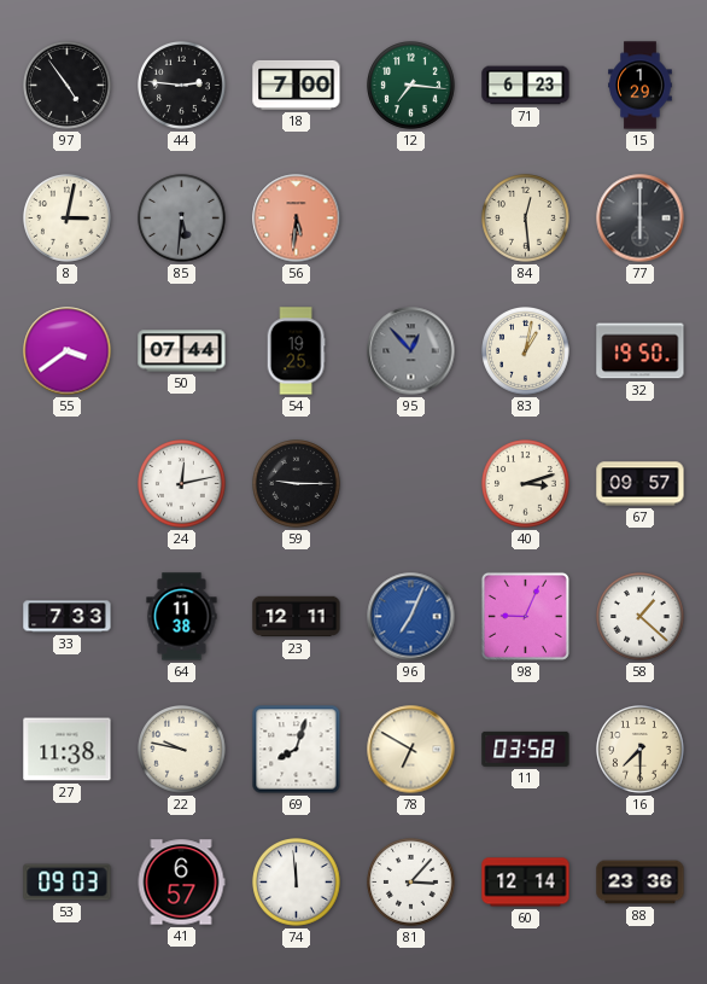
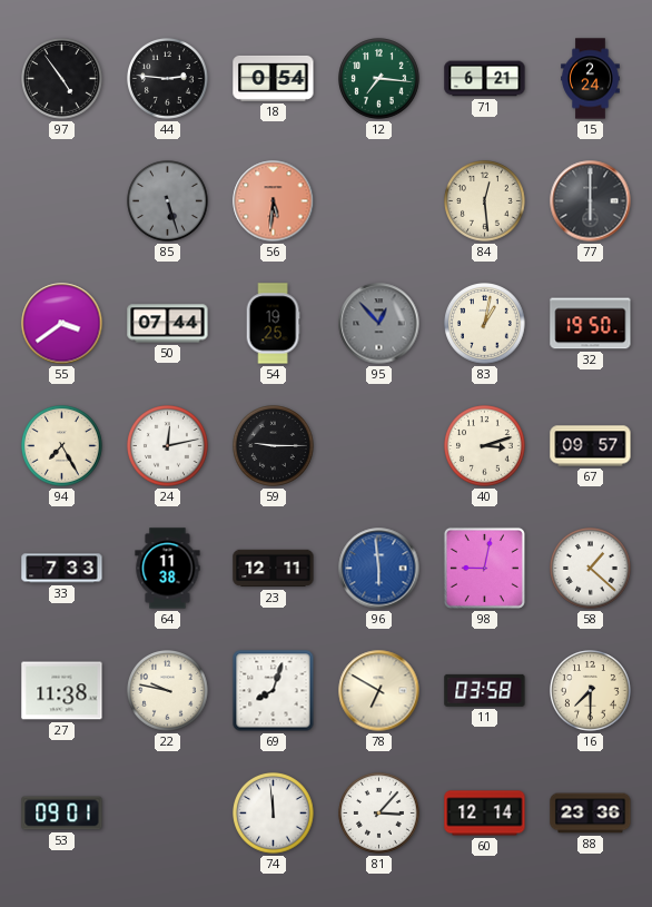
18: 7:00 -> 0:54
71: 6:23 -> 6:21
15: 1:29 -> 2:24
8: 3:02 -> none
85: 5:31 -> 5:27
94: none -> 7:25
96: 7:04 -> 5:59
98: 9:04 -> 9:02
53: 09:03 -> 09:01
41: 6:57 -> none
